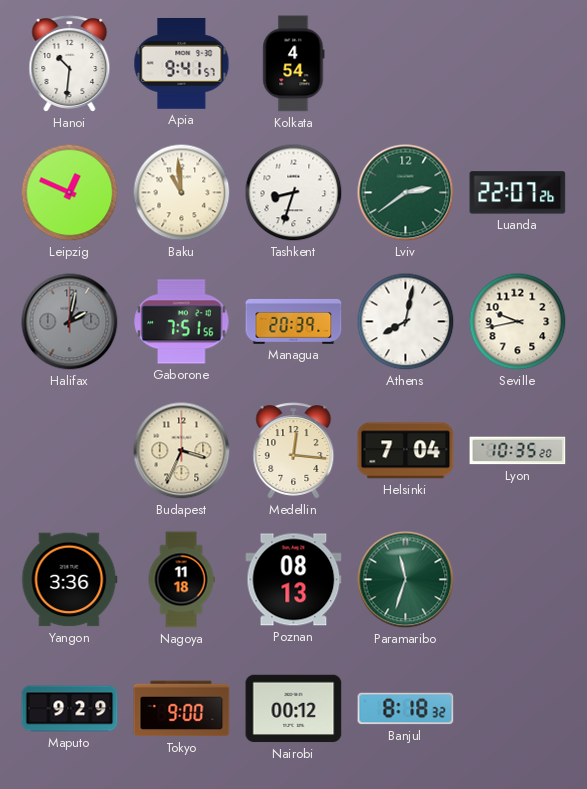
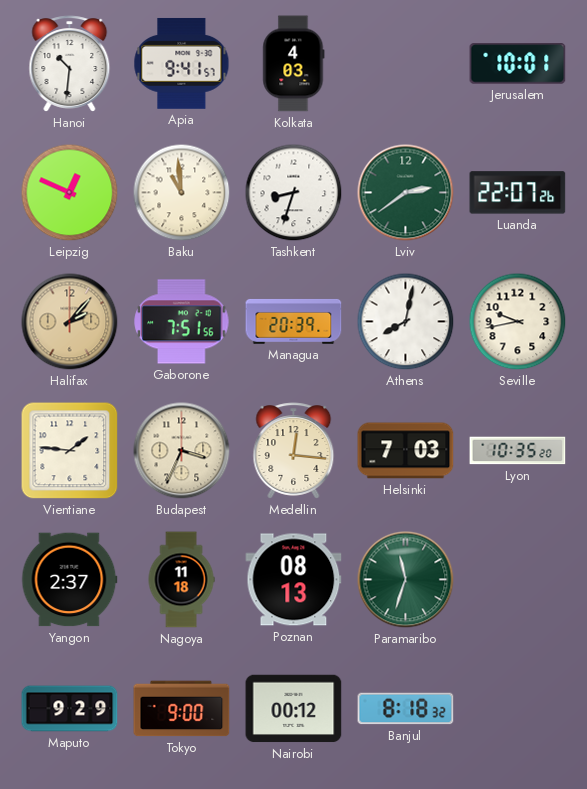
Kolkata: 4:54 -> 4:03
Jerusalem: none -> 10:01
Halifax: 2:02 -> 2:07
Halifax dial: grey -> champagne
Vientiane: none -> 1:46
Helsinki: 7:04 -> 7:03
Yangon: 3:36 -> 2:37
